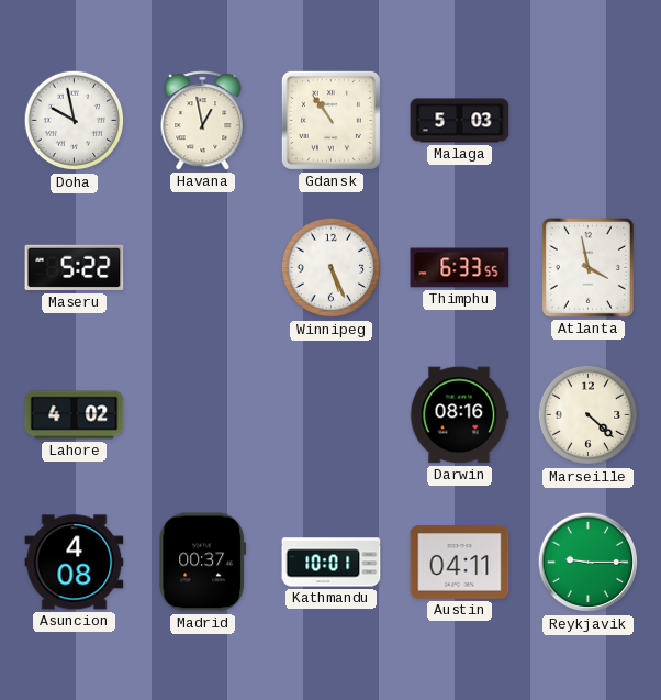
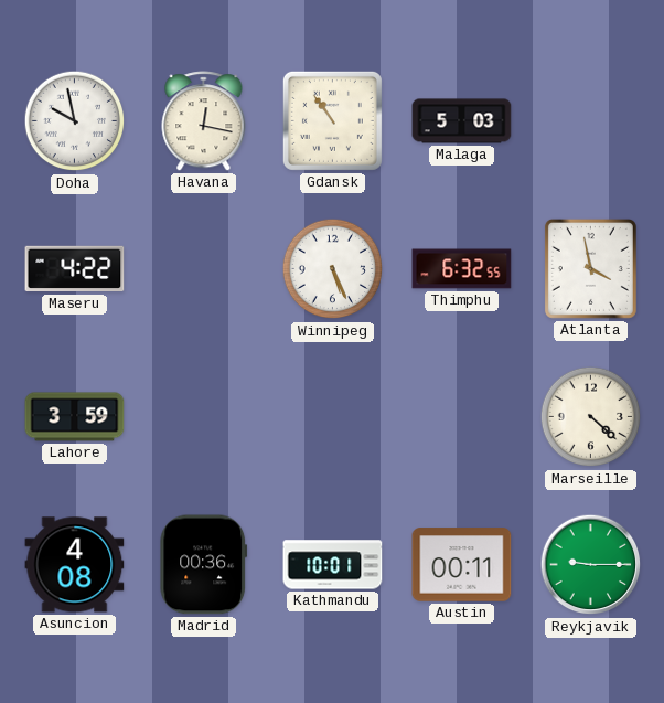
Havana: 12:58 -> 12:17
Maseru: 5:22 -> 4:22
Thimphu: 6:33 -> 6:32
Lahore: 4:02 -> 3:59
Darwin: 08:16 -> none
Madrid: 00:37 -> 00:36
Austin: 04:11 -> 00:11
